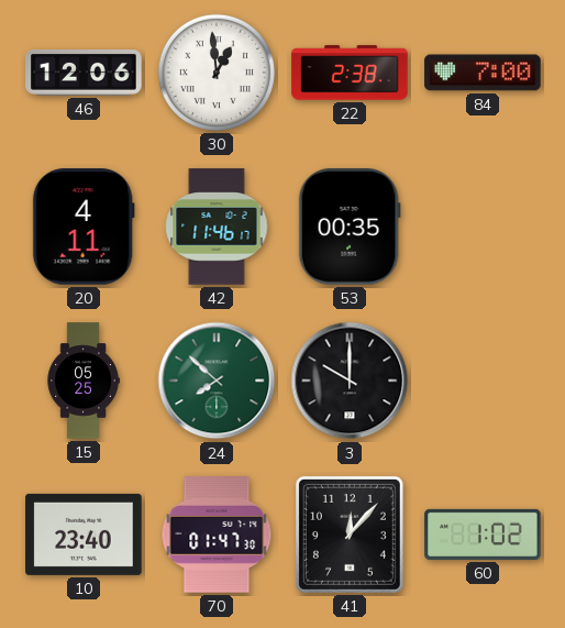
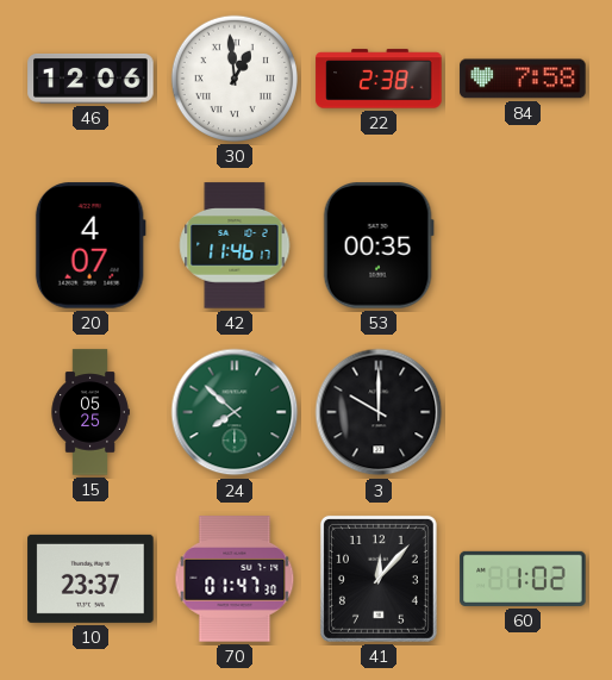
84: 7:00 -> 7:58
20: 4:11 -> 4:07
10: 23:40 -> 23:37
